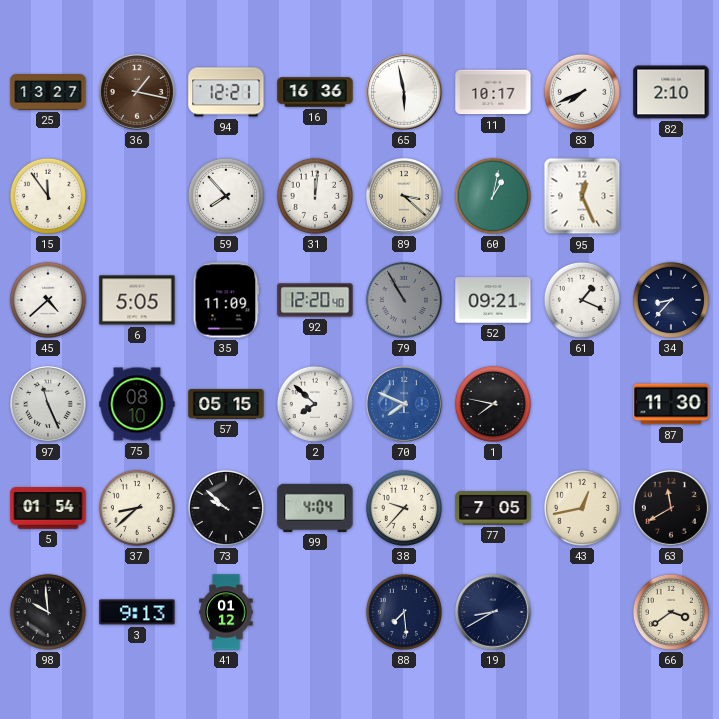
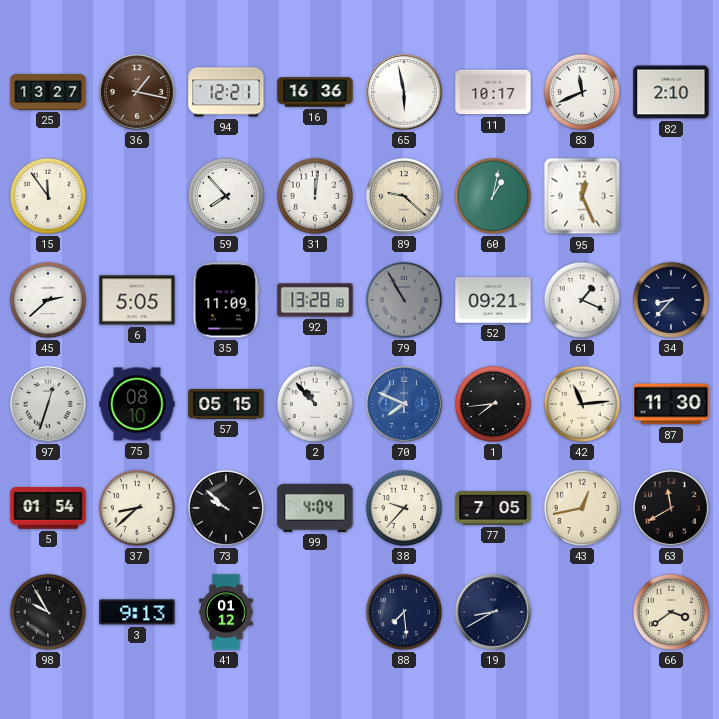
83: 7:41 -> 11:41
89: 3:22 -> 9:22
45: 4:38 -> 2:38
92: 12:20 -> 13:28
97: 11:26 -> 12:33
2: 7:52 -> 10:53
1: 7:47 -> 7:44
42: none -> 11:14
98: 9:59 -> 9:55
